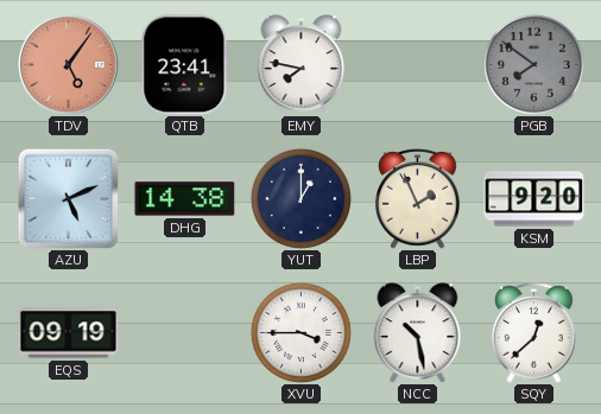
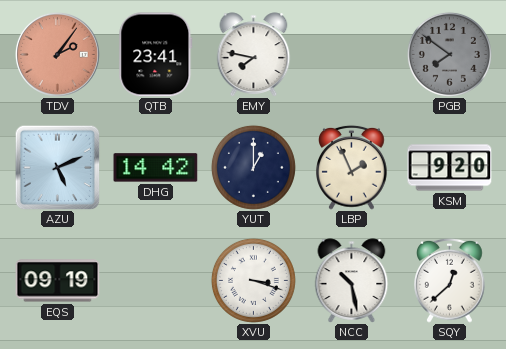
TDV: 5:06 -> 2:06
DHG: 14:38 -> 14:42
XVU: 3:45 -> 3:18
